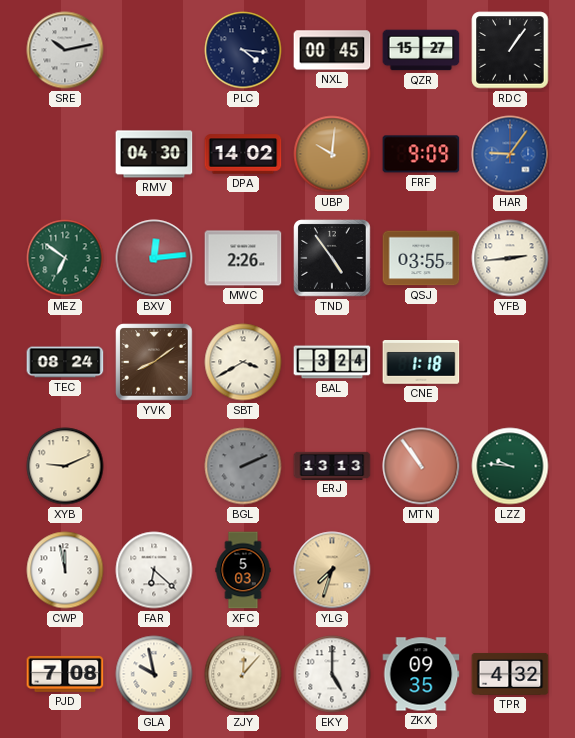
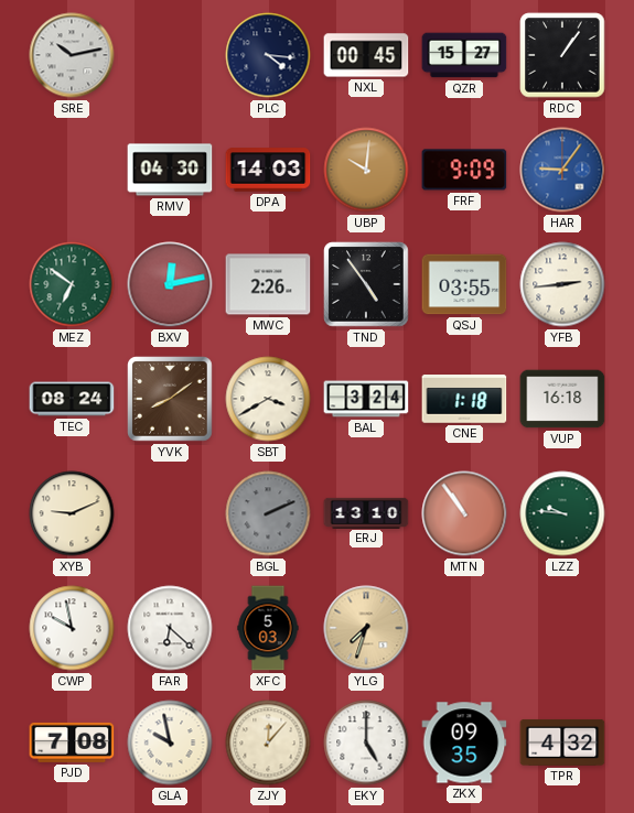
DPA: 14:02 -> 14:03
BXV: 12:14 -> 12:13
VUP: none -> 16:18
ERJ: 13:13 -> 13:10
CWP: 11:58 -> 9:58
